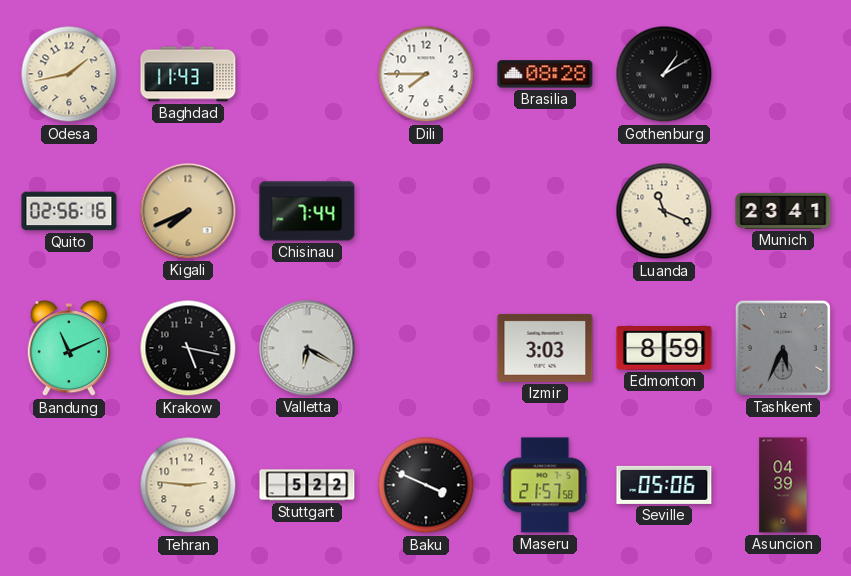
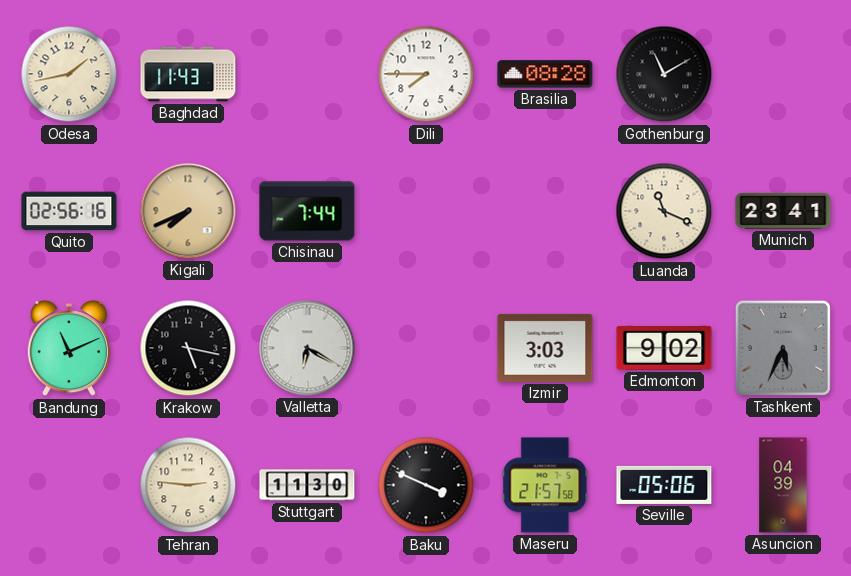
Gothenburg: 1:10 -> 11:10
Edmonton: 8:59 -> 9:02
Stuttgart: 5:22 -> 11:30
